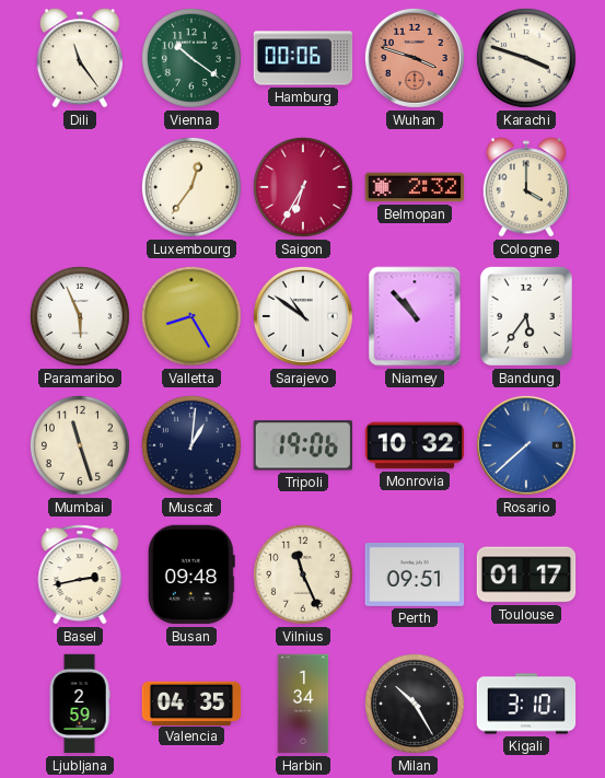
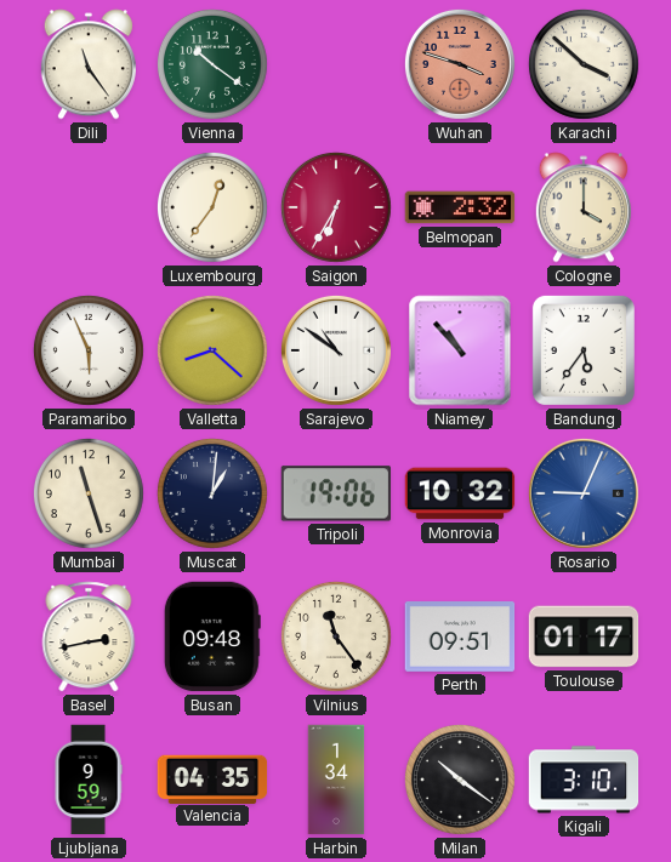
Hamburg: 00:06 -> none
Karachi: 3:48 -> 3:52
Valletta: 8:25 -> 8:22
Rosario: 7:38 -> 9:04
Vilnius: 11:26 -> 11:24
Ljubljana: 2:59 -> 9:59
Milan: 10:25 -> 10:21
